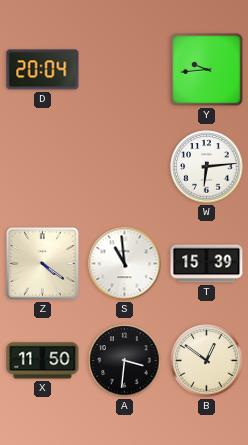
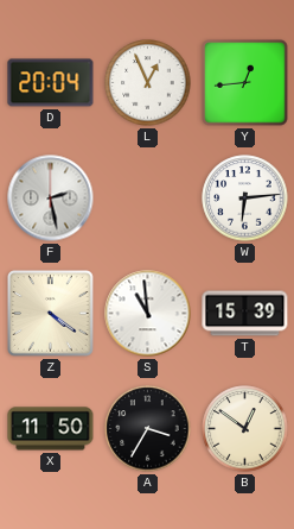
L: none -> 12:56
Y: 9:44 -> 12:44
F: none -> 2:28
A: 3:31 -> 3:35
